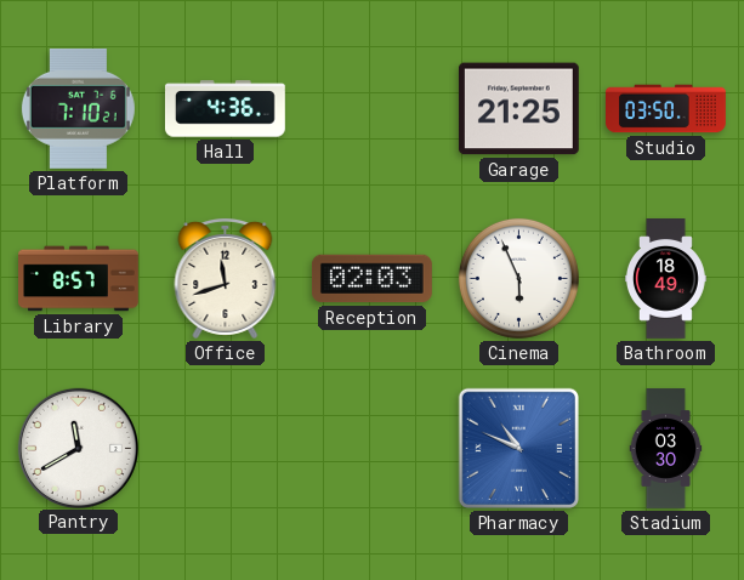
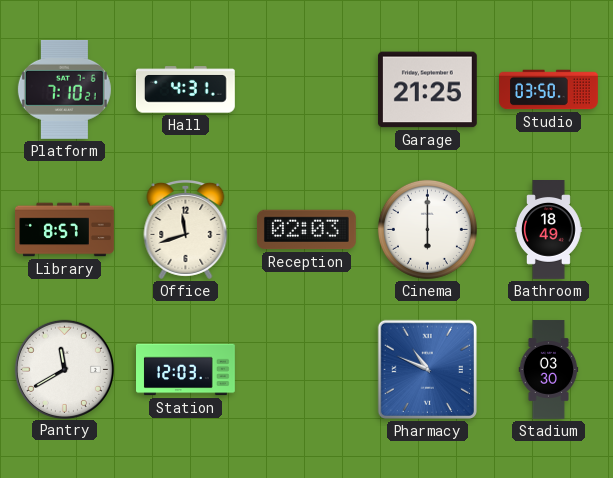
Hall: 4:36 -> 4:31
Cinema: 5:56 -> 6:00
Station: none -> 12:03
